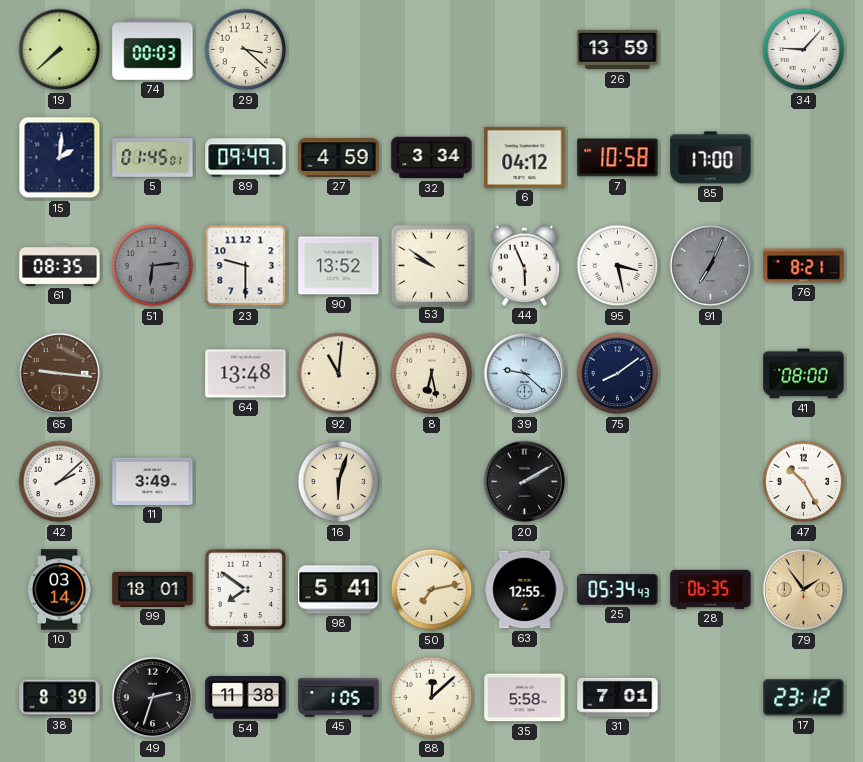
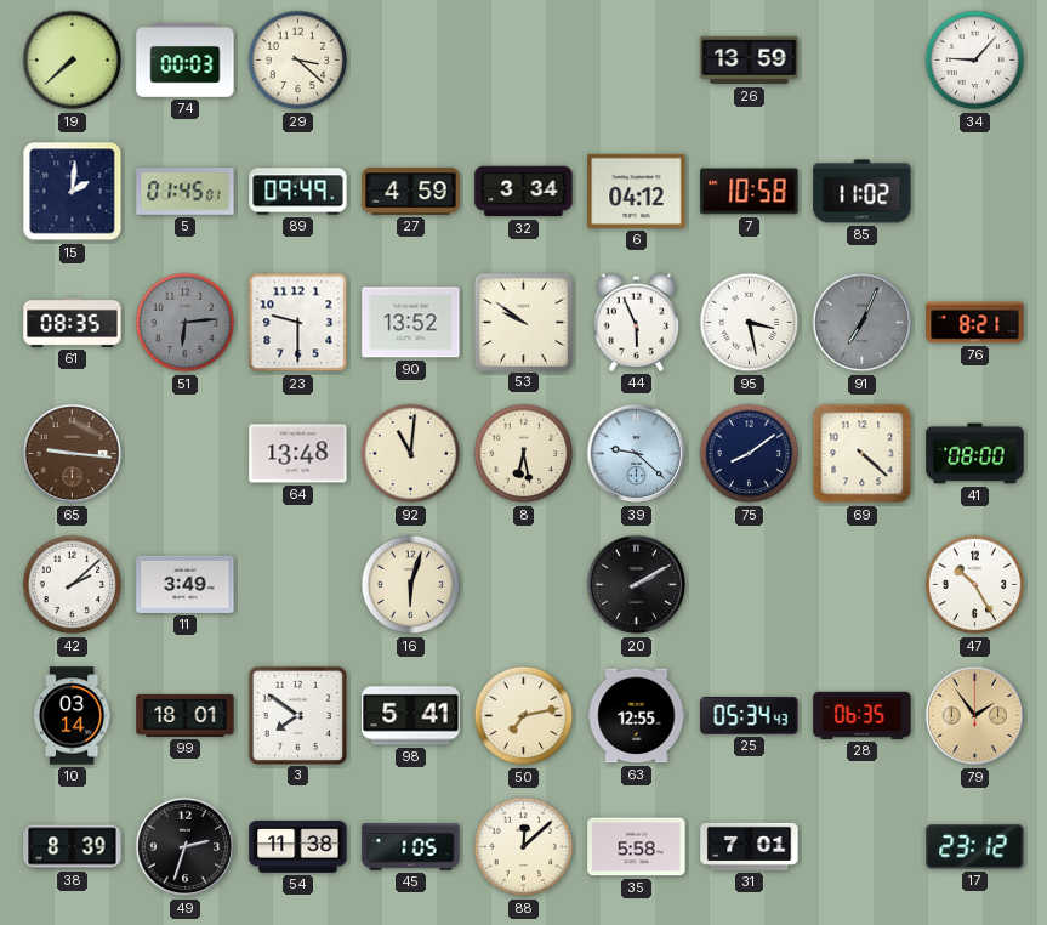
85: 17:00 -> 11:02
69: none -> 4:22
